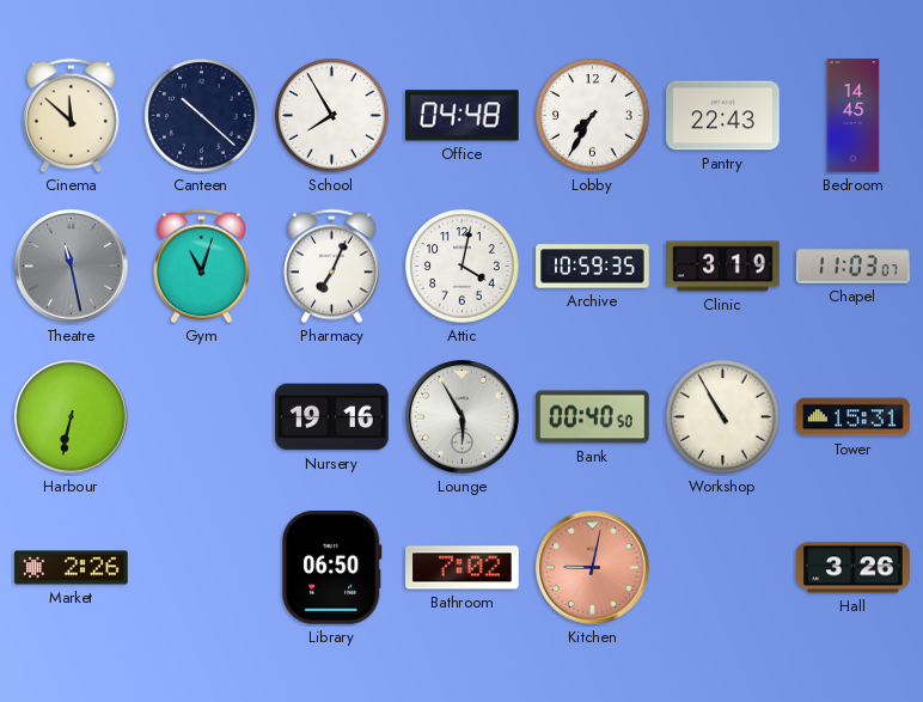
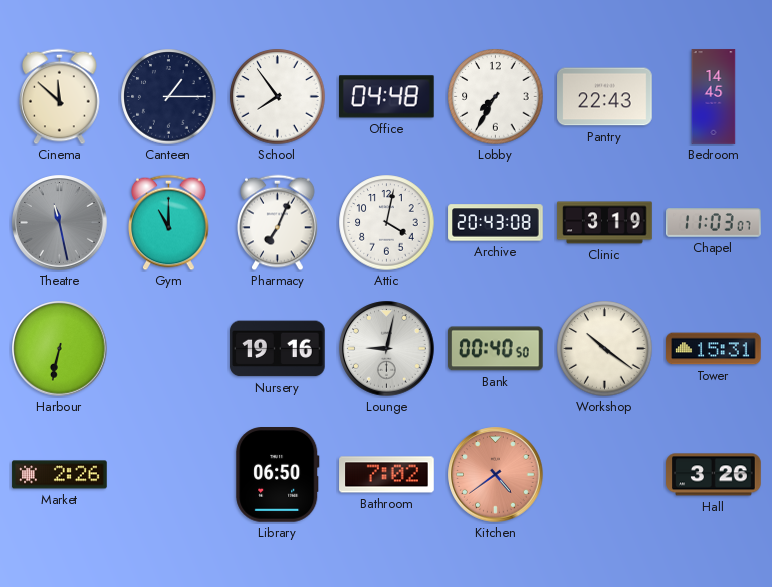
Canteen: 10:22 -> 1:15
School: 7:55 -> 7:54
Gym: 11:03 -> 11:00
Archive: 10:59 -> 20:43
Lounge: 5:55 -> 9:02
Workshop: 10:55 -> 10:21
Kitchen: 9:02 -> 4:39
